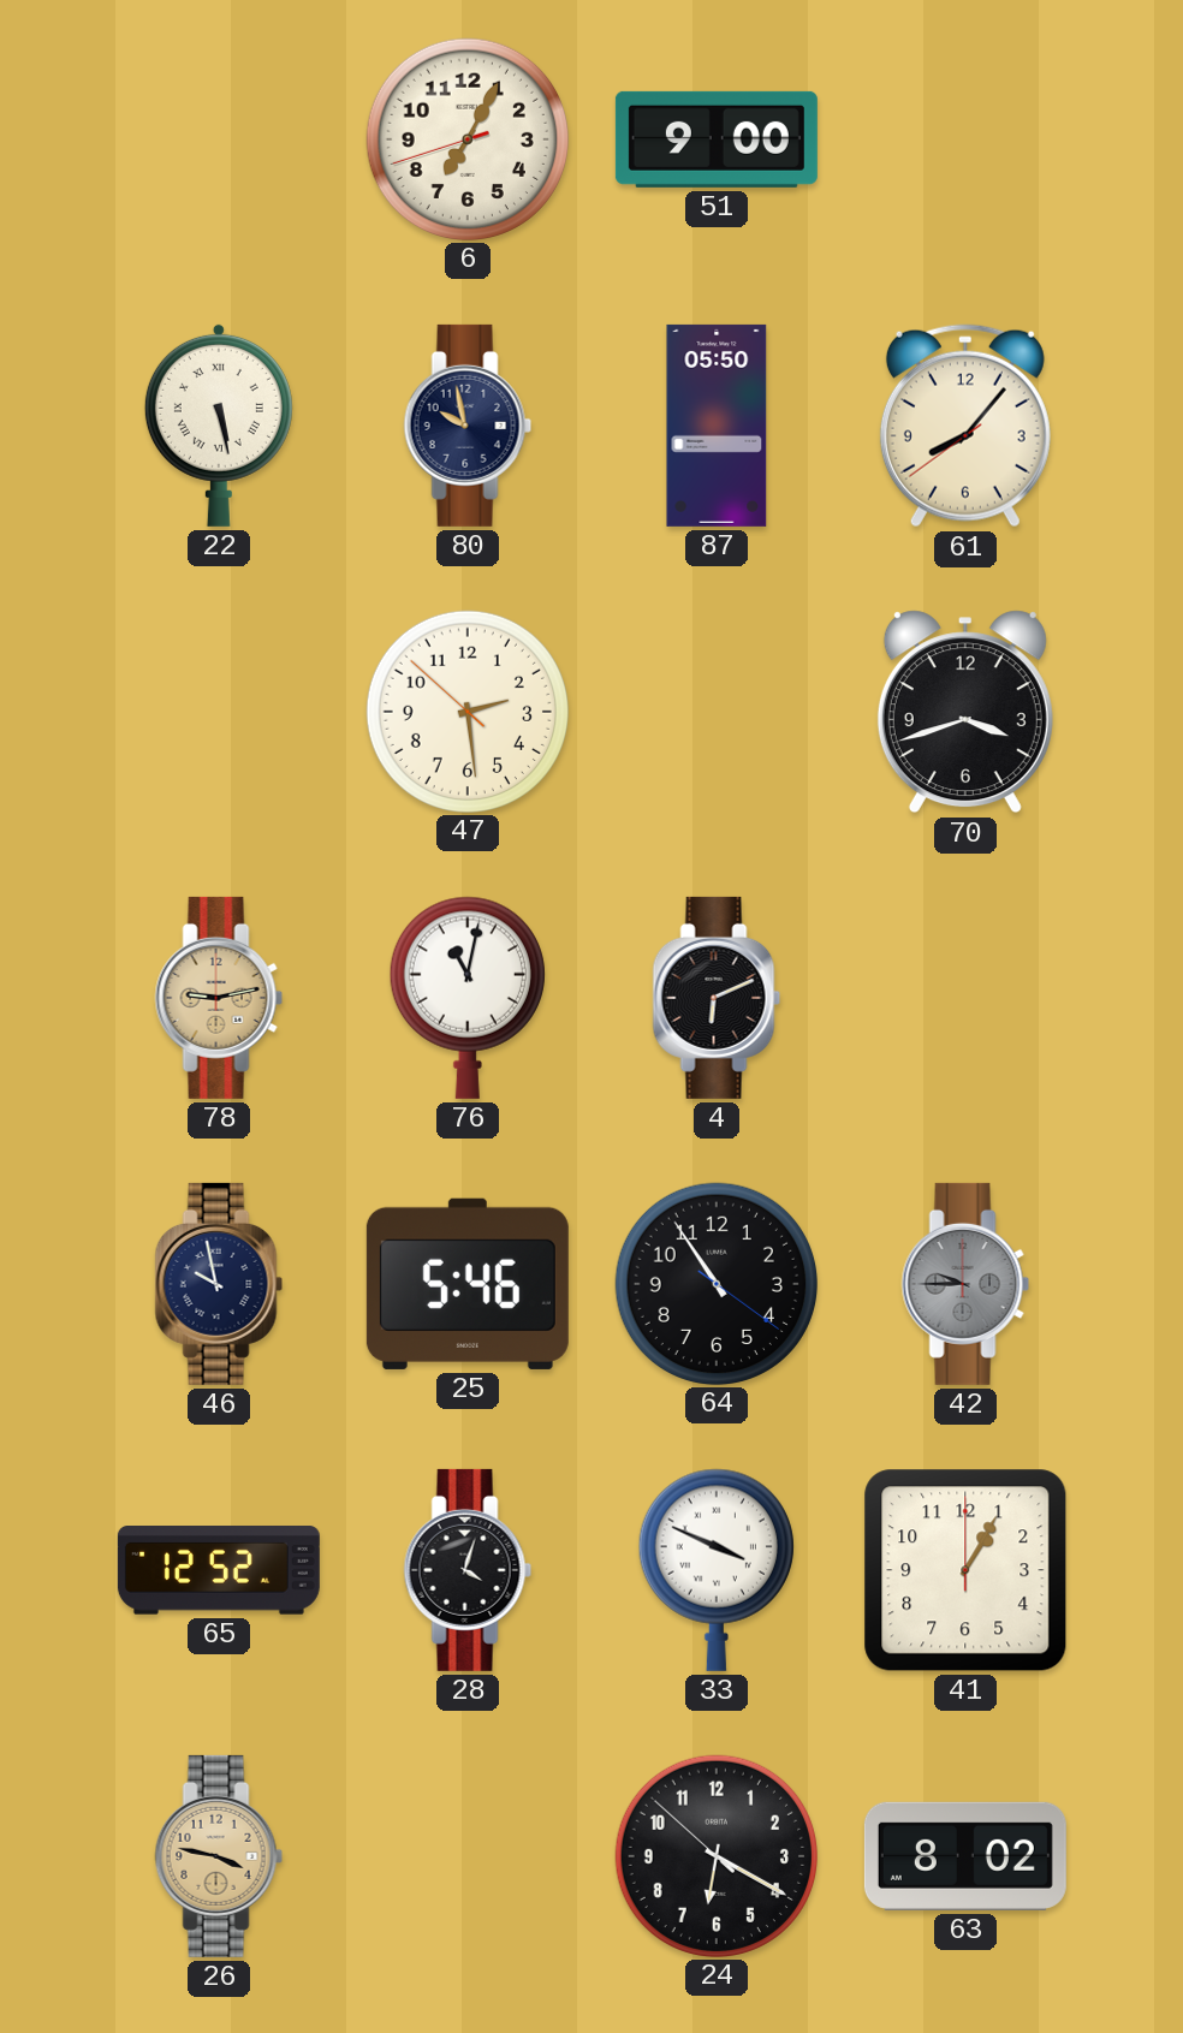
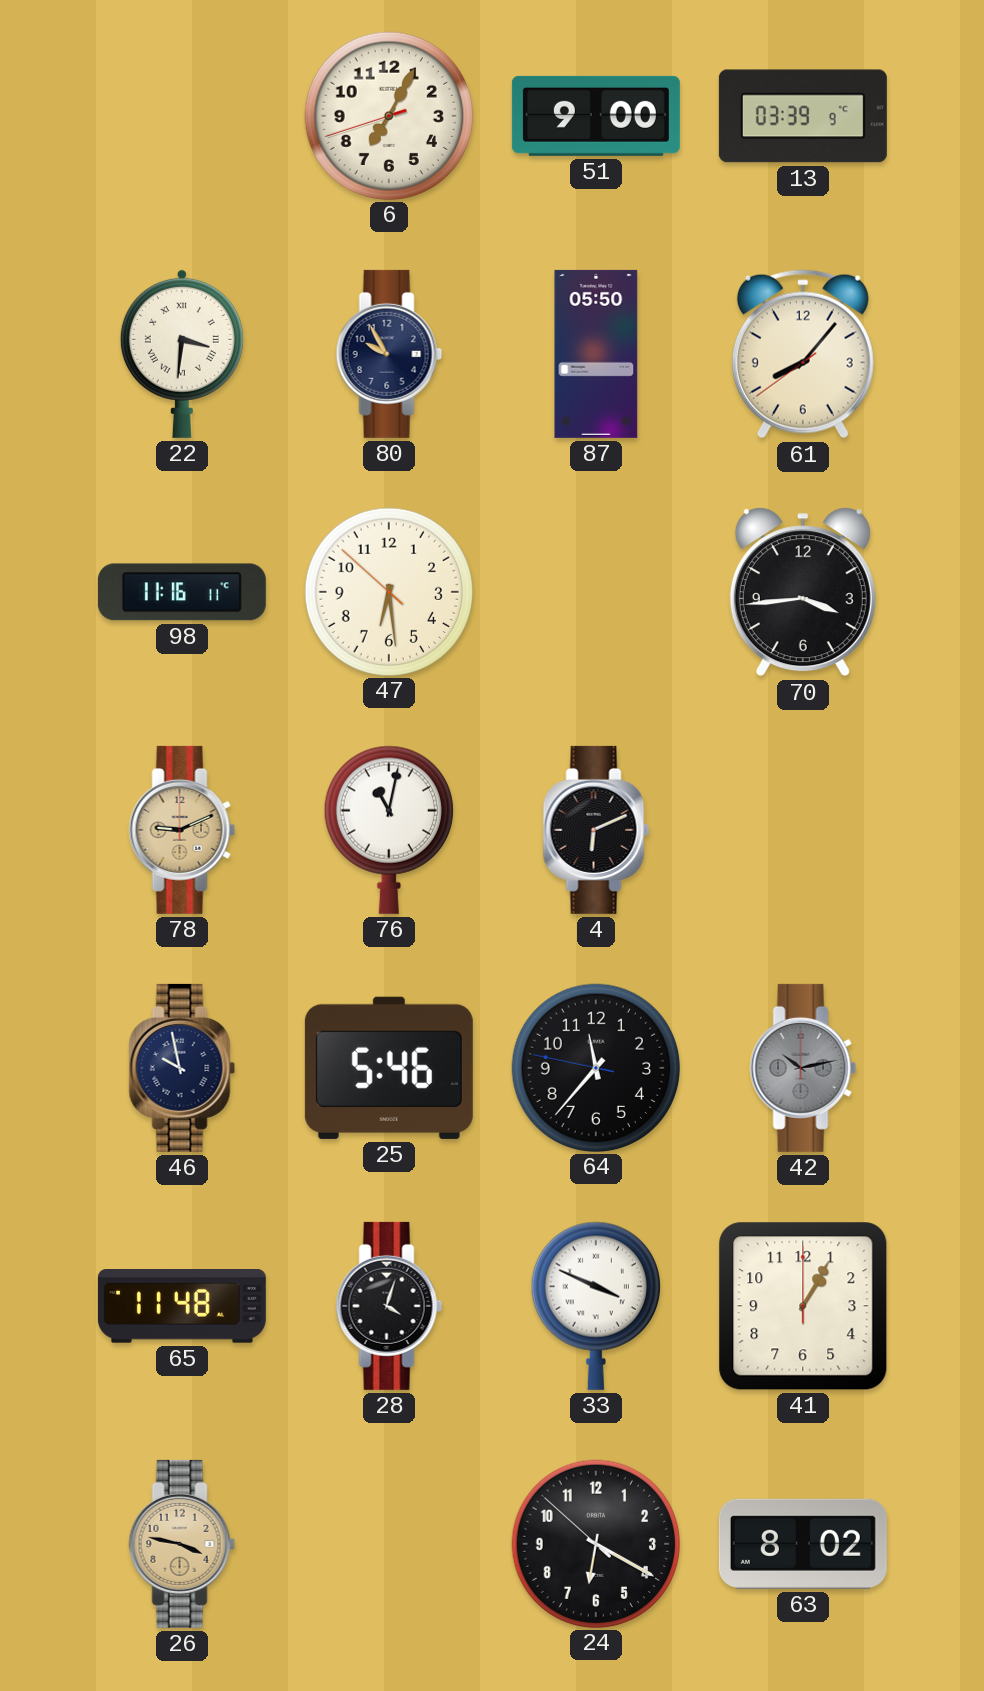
13: none -> 03:39
22: 5:28 -> 3:31
80: 9:58 -> 9:55
98: none -> 11:16
47: 2:28 -> 6:28
70: 3:42 -> 3:44
78: 9:13 -> 9:11
64: 10:54 -> 11:36
42: 9:45 -> 10:13
65: 12:52 -> 11:48
